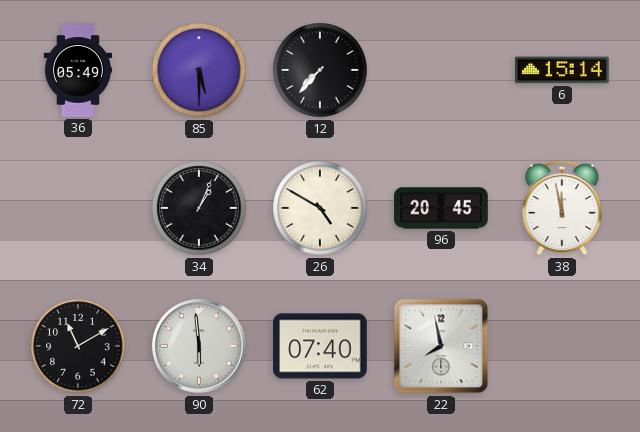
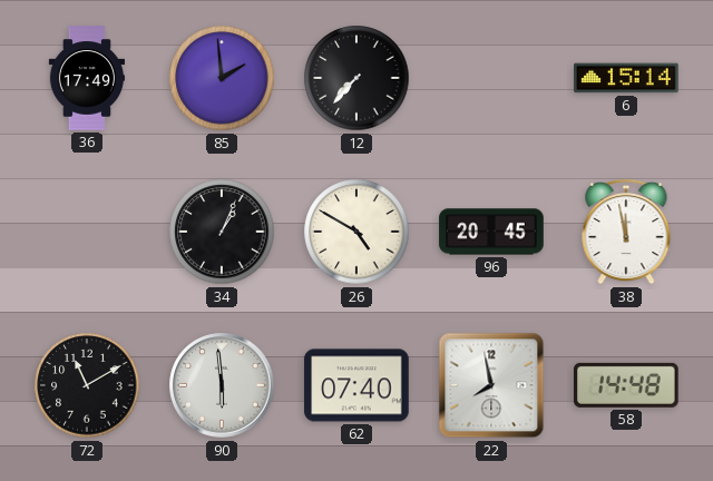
36: 05:49 -> 17:49
85: 5:30 -> 1:59
58: none -> 14:48
